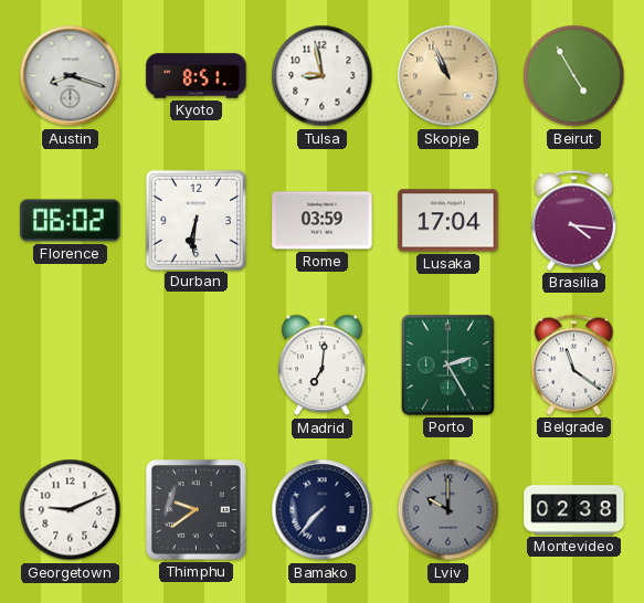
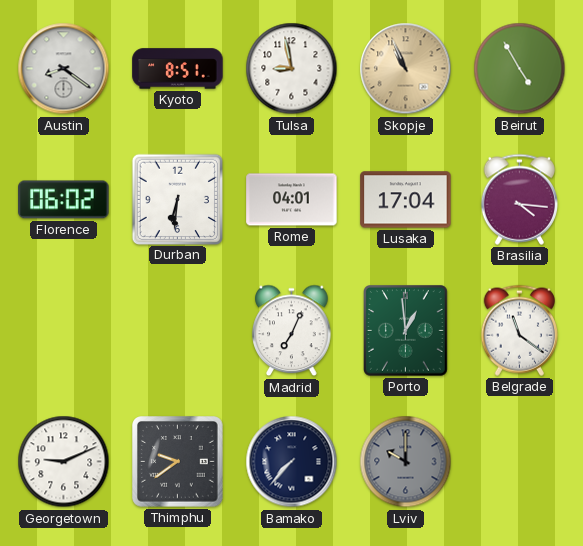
Austin: 8:18 -> 8:21
Rome: 03:59 -> 04:01
Madrid: 7:01 -> 7:04
Porto: 2:25 -> 12:59
Montevideo: 02:38 -> none
